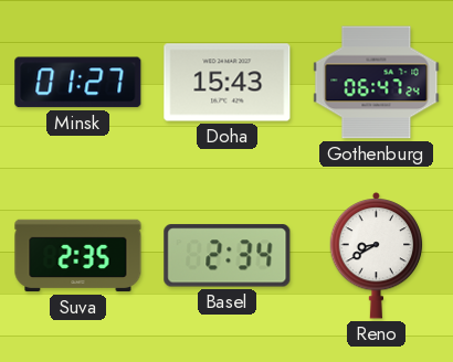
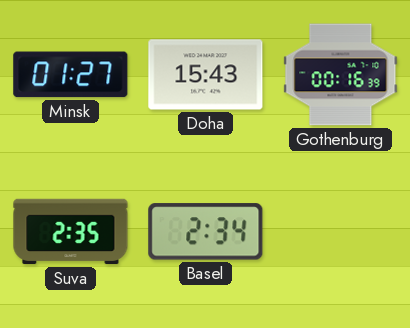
Gothenburg: 06:47 -> 00:16
Reno: 8:40 -> none
